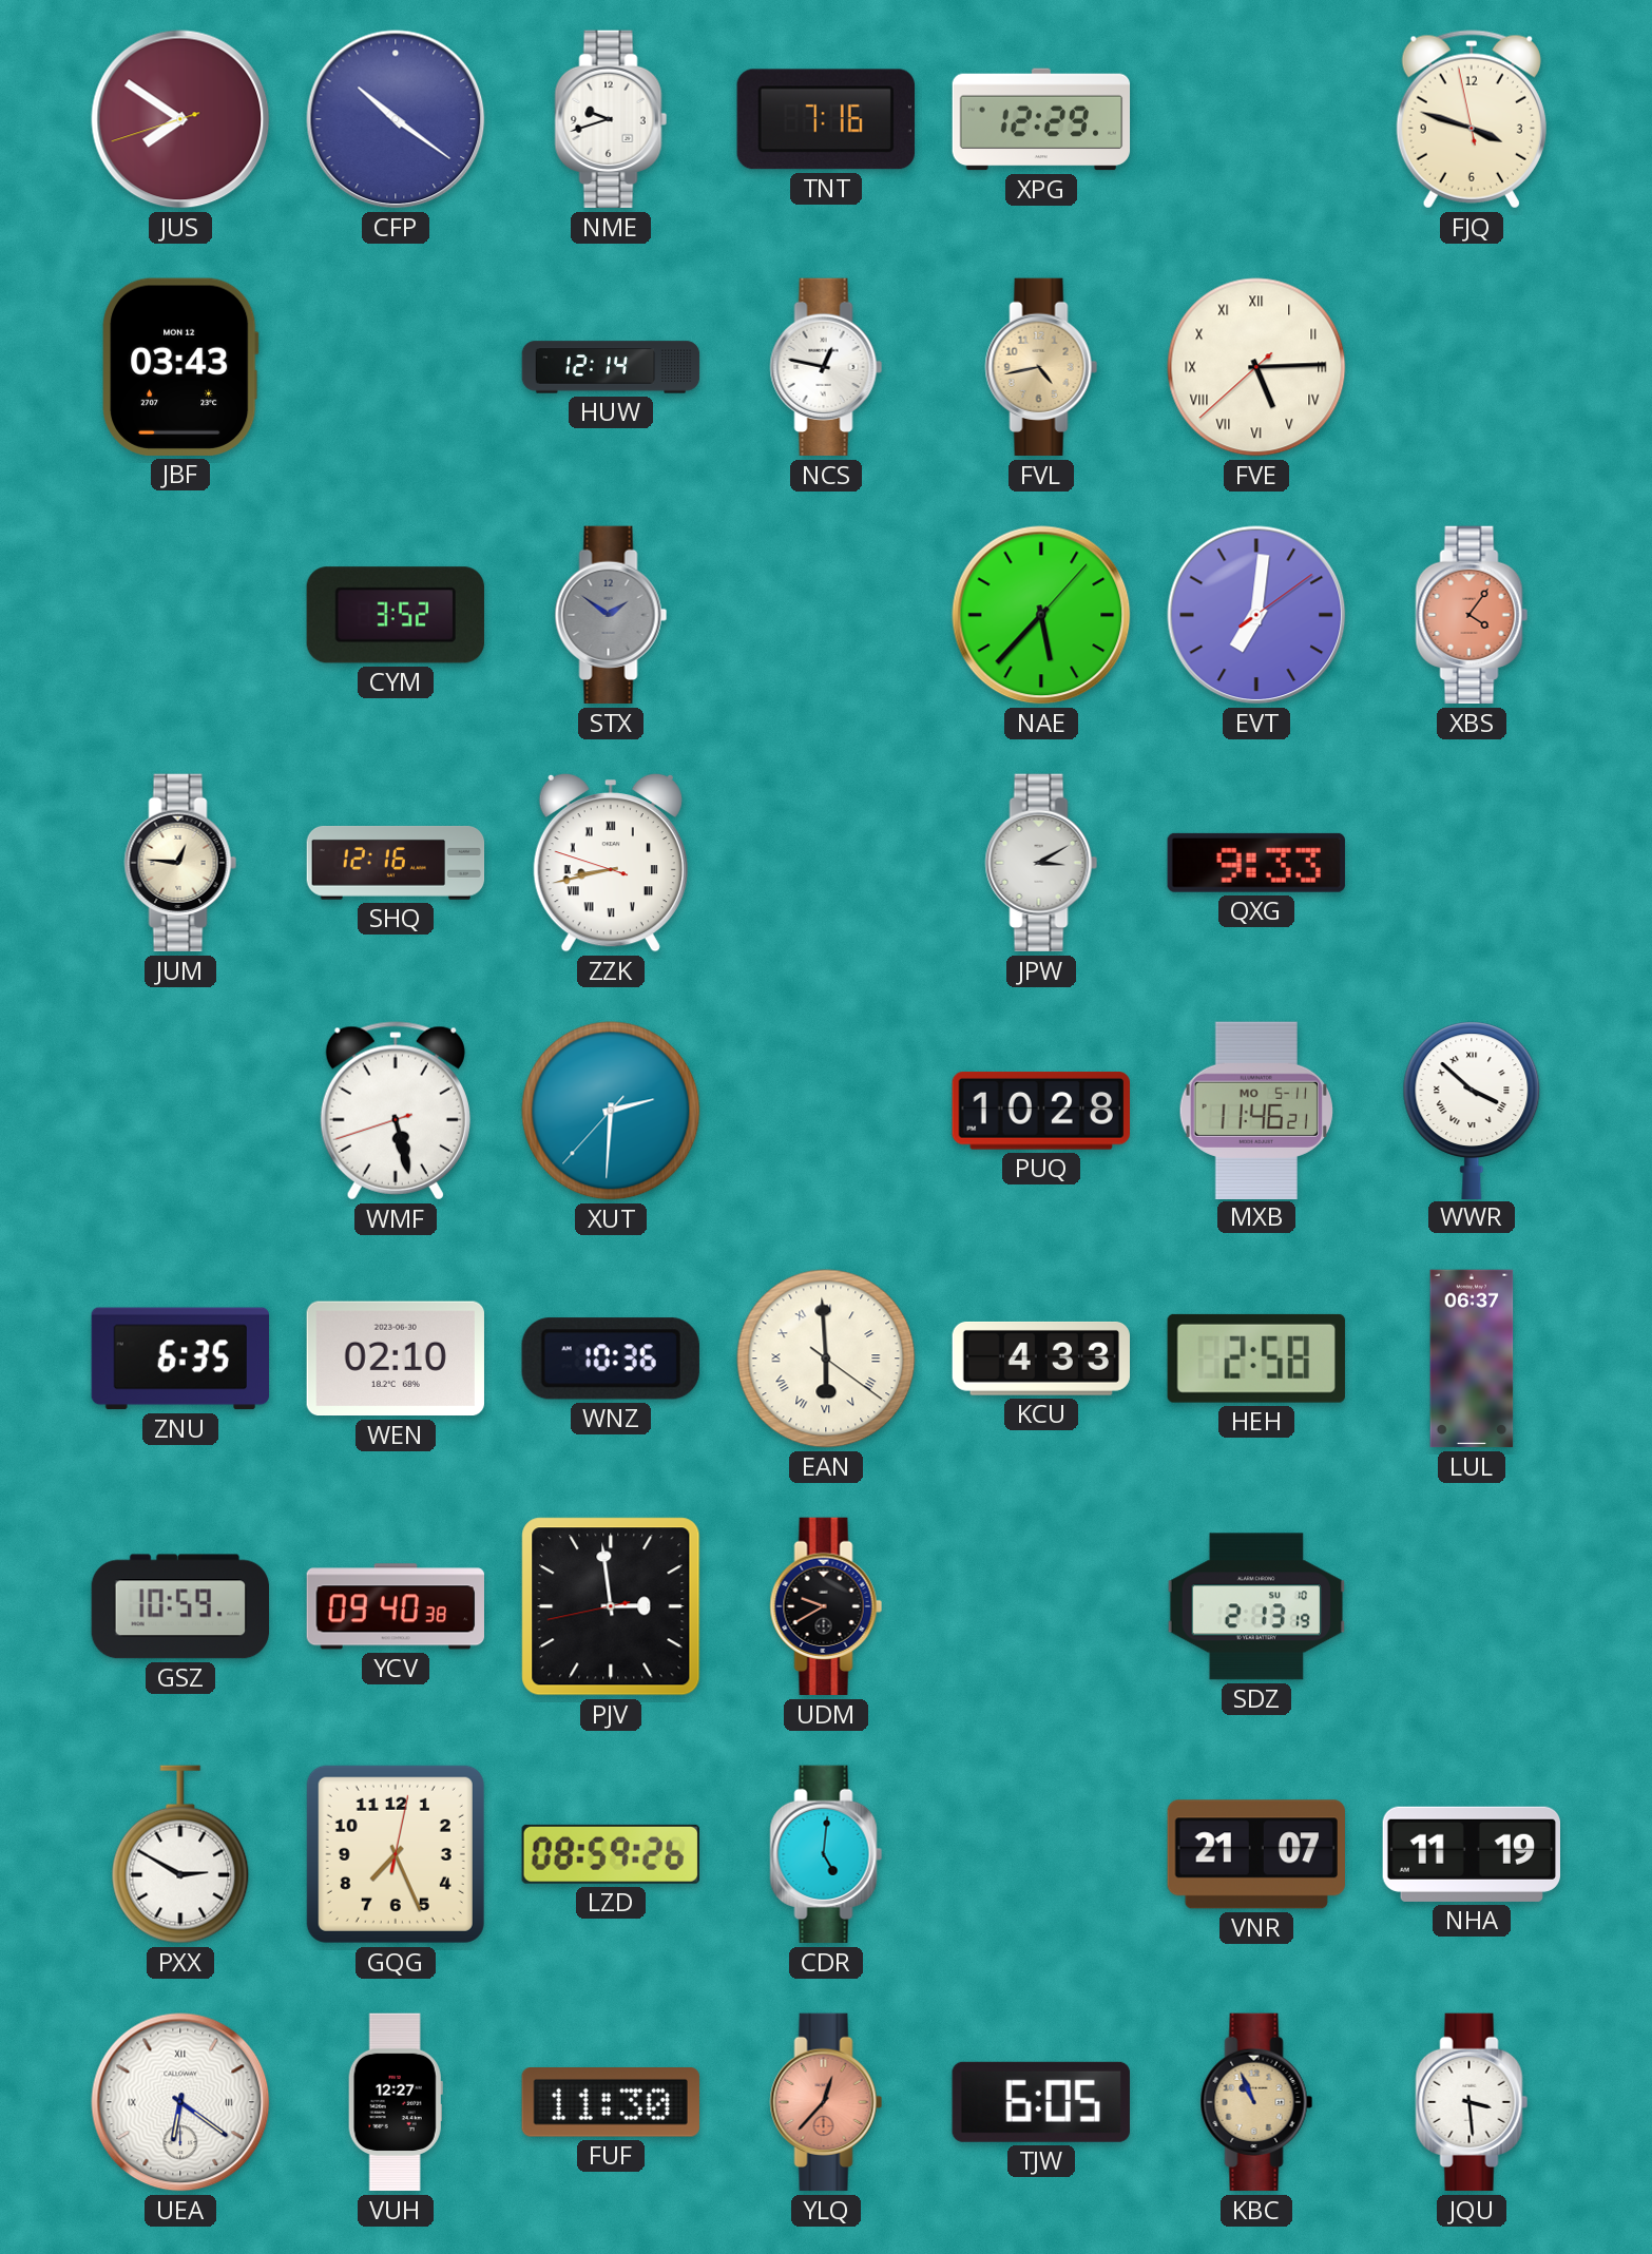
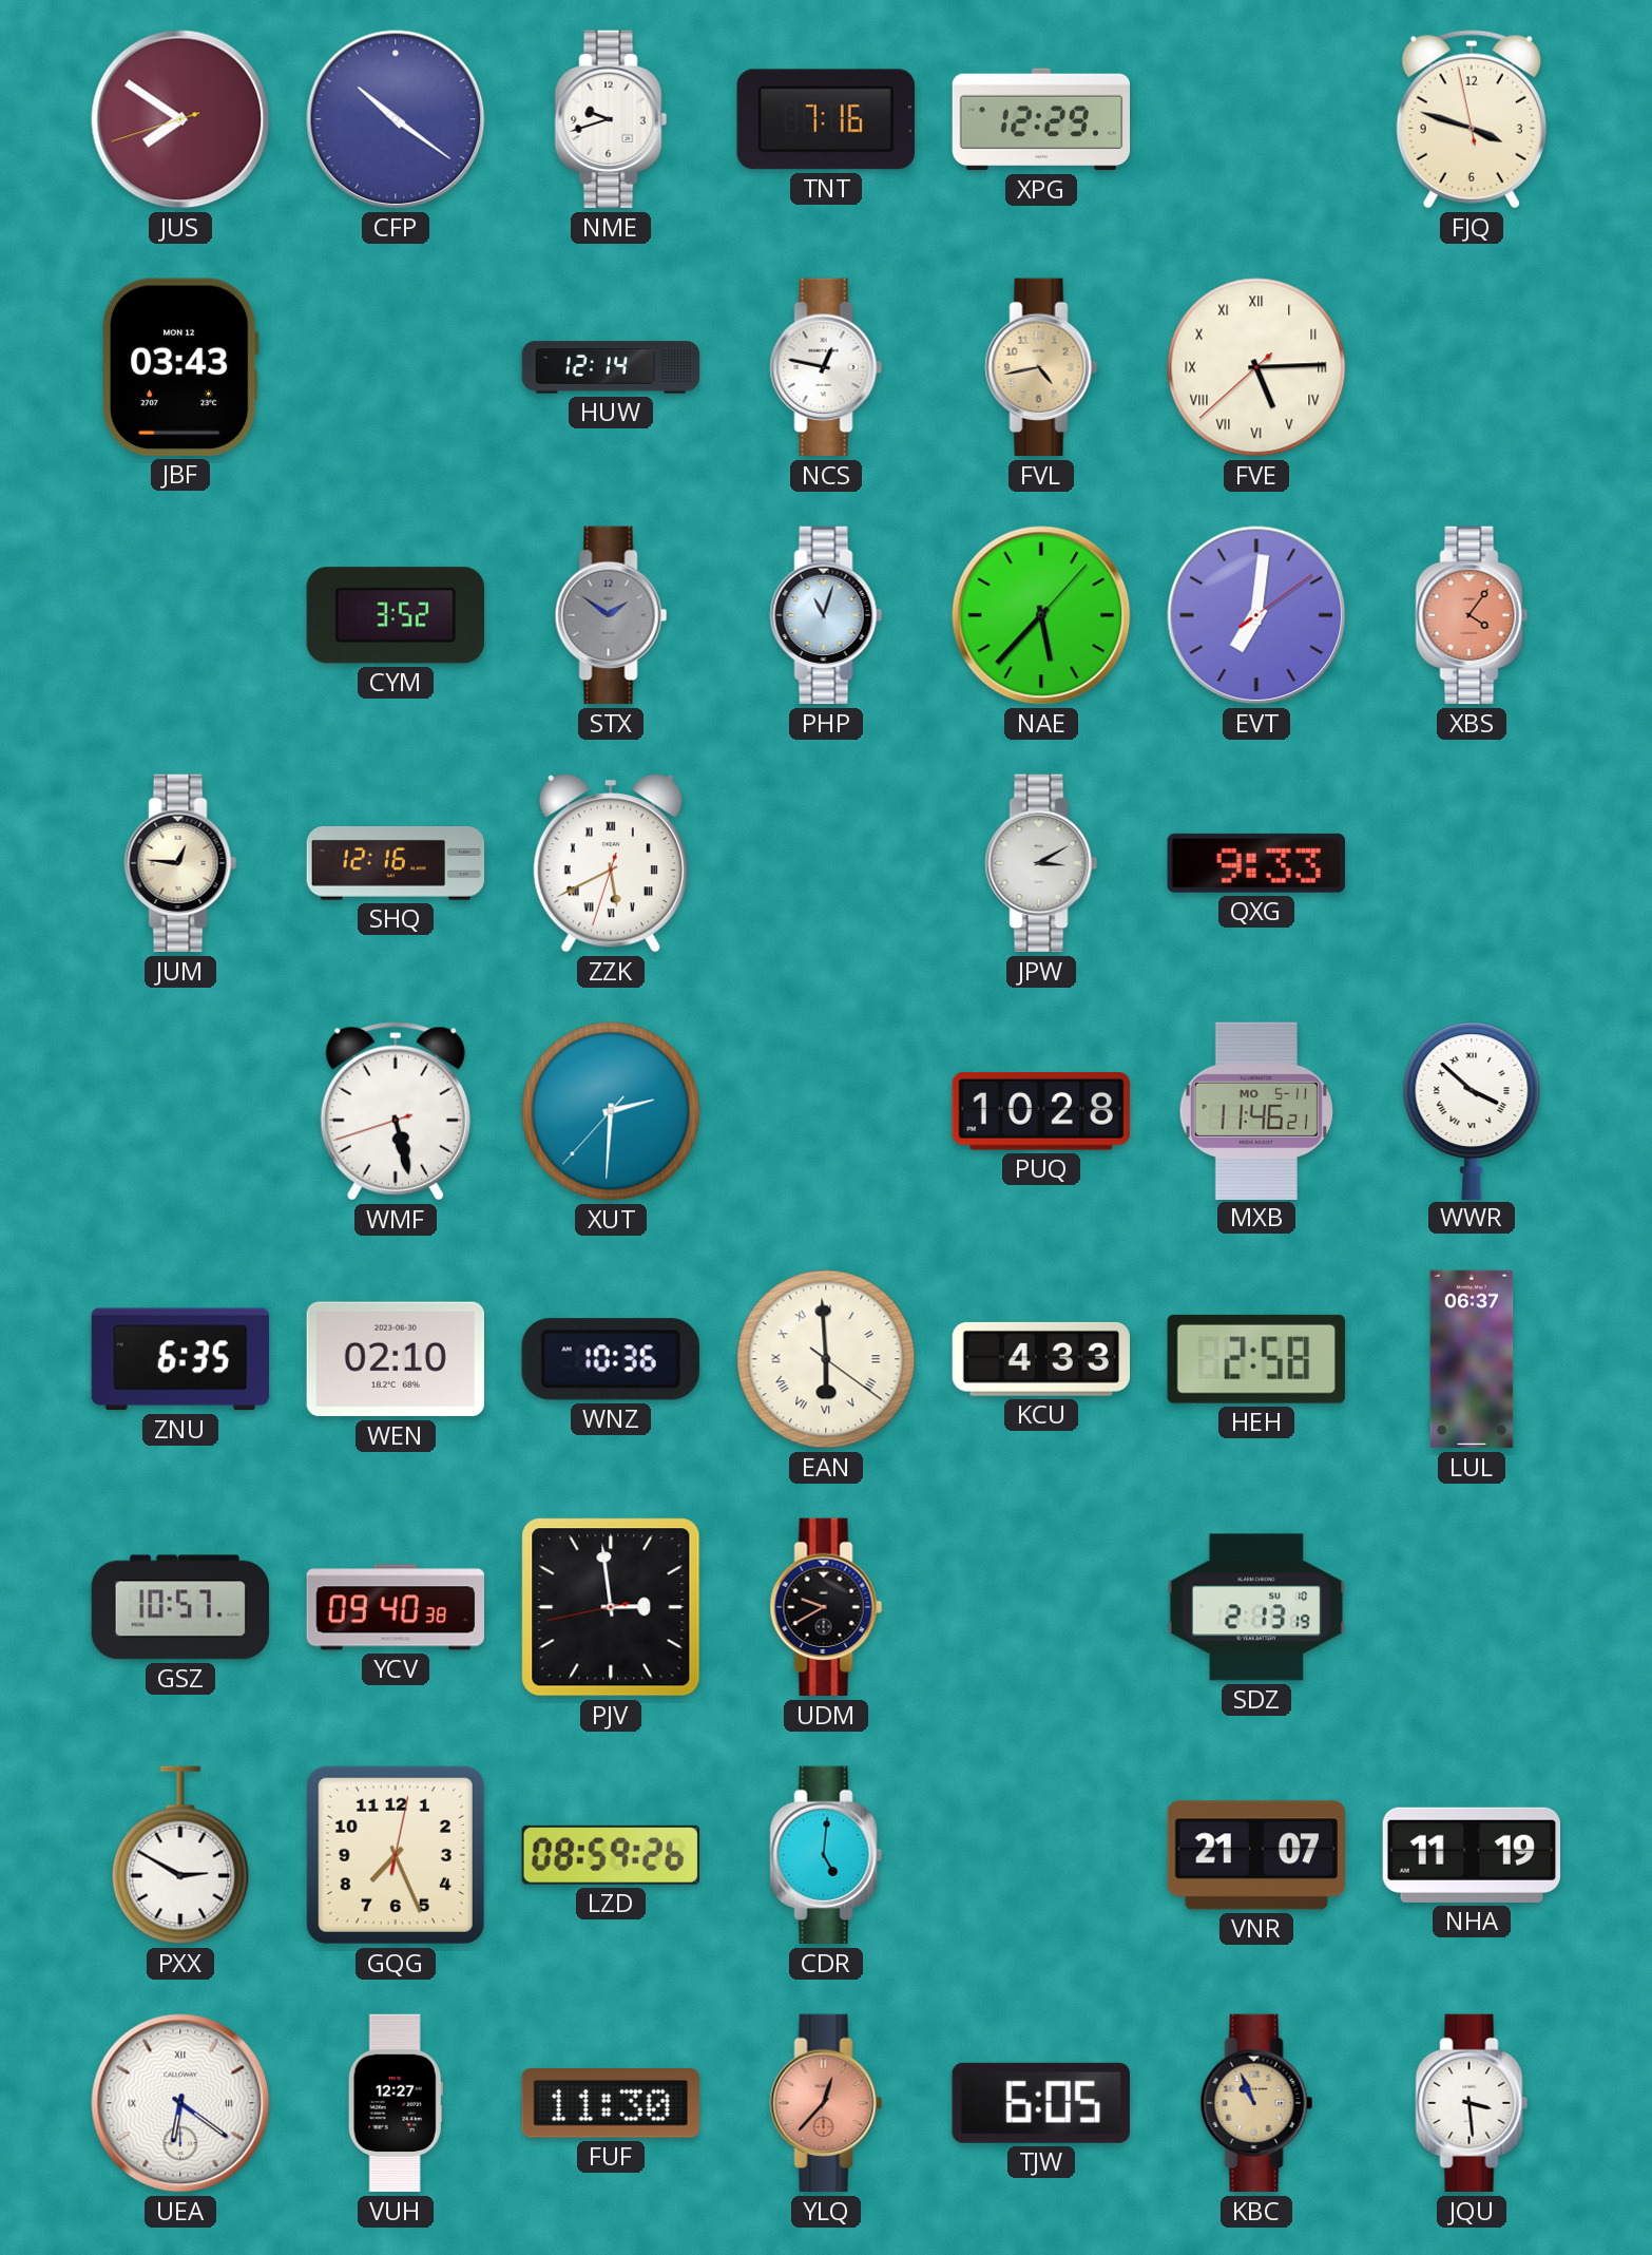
PHP: none -> 11:03
ZZK: 8:42 -> 5:40
GSZ: 10:59 -> 10:57
